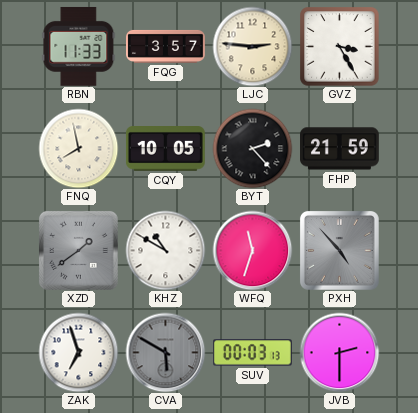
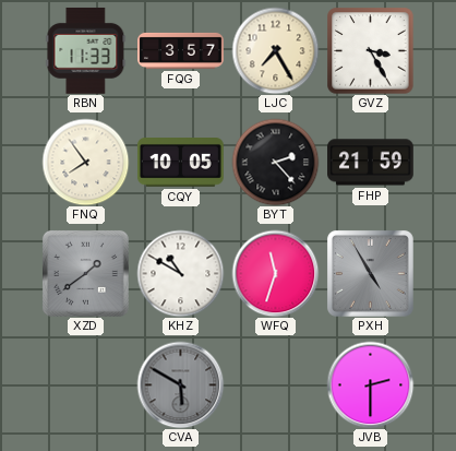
LJC: 2:46 -> 7:25
FNQ: 7:58 -> 7:54
PXH: 4:53 -> 4:55
ZAK: 6:57 -> none
SUV: 00:03 -> none
